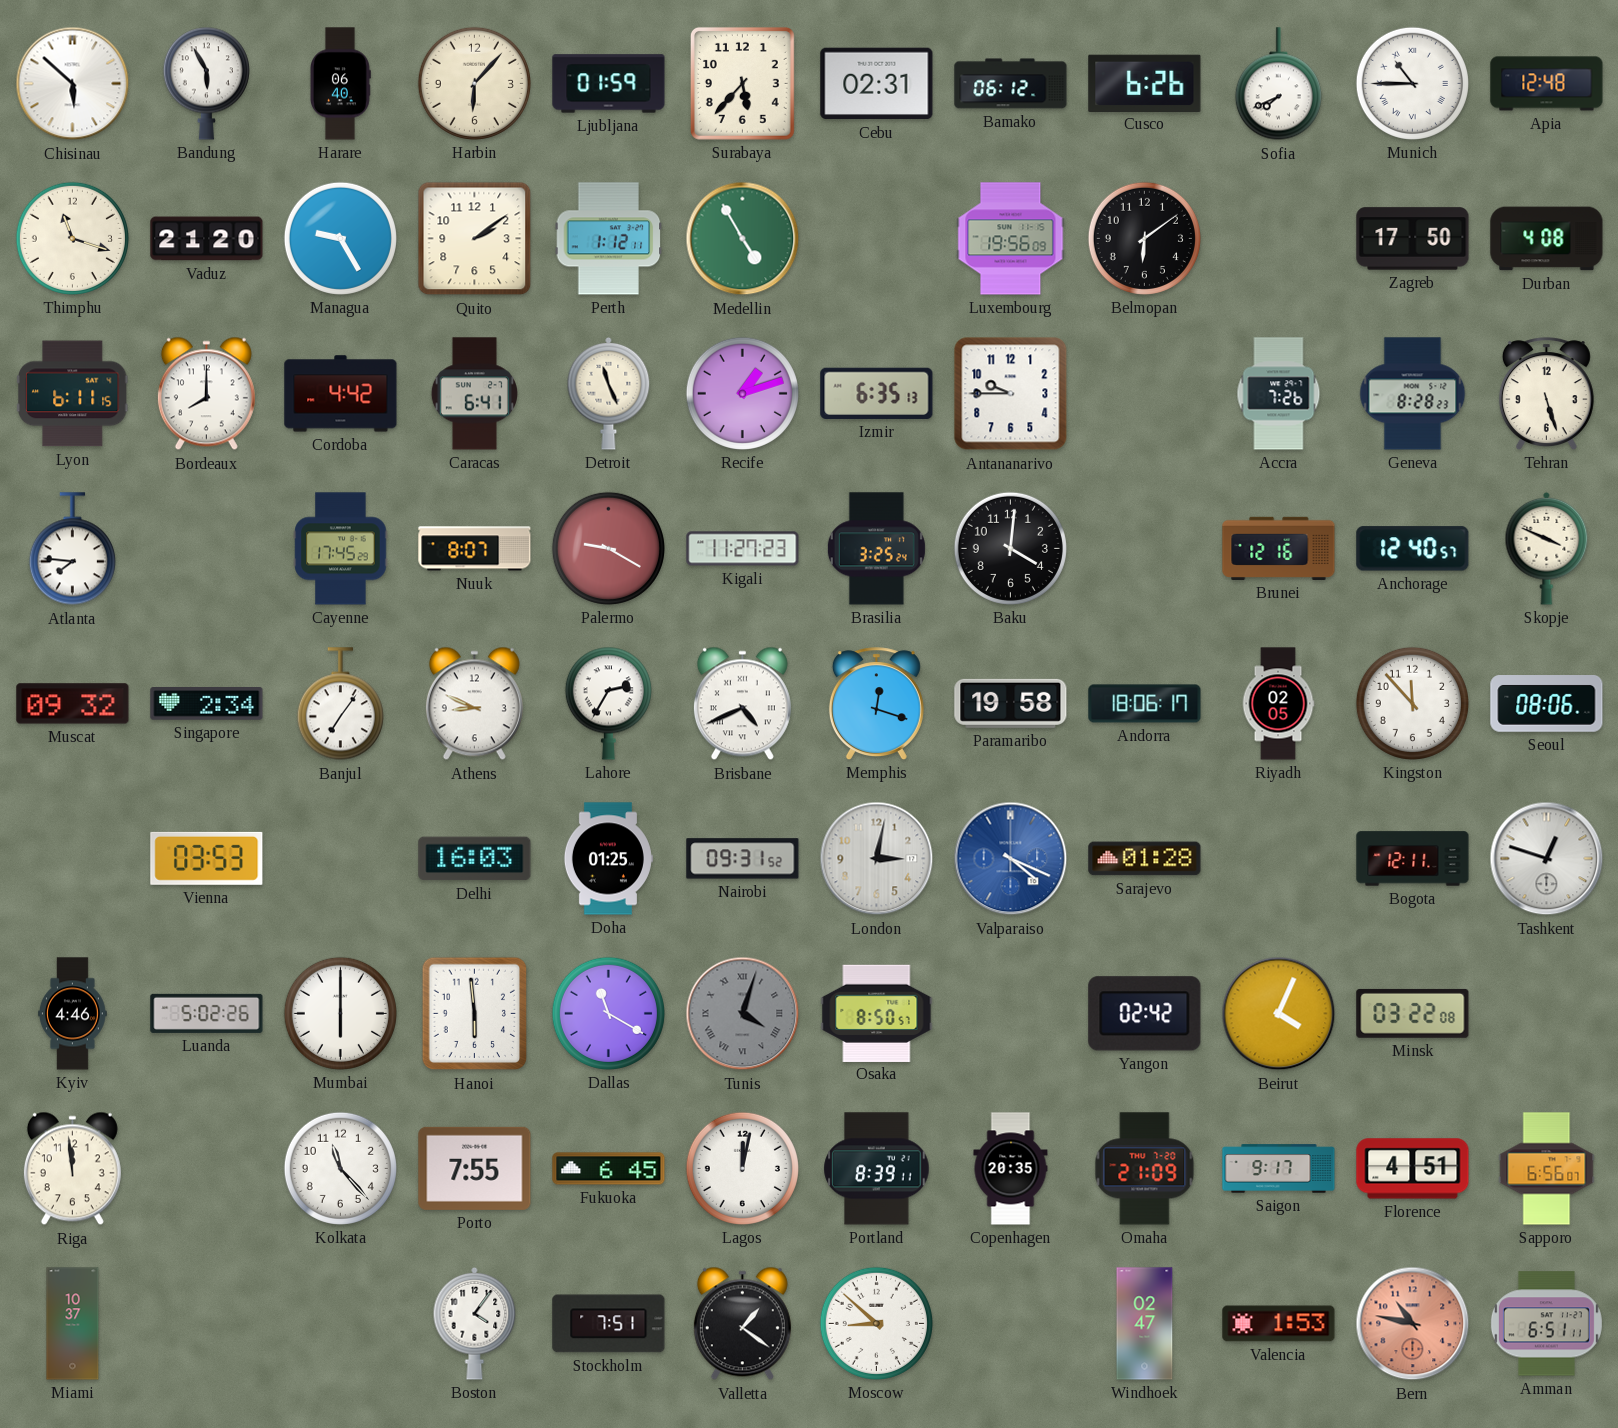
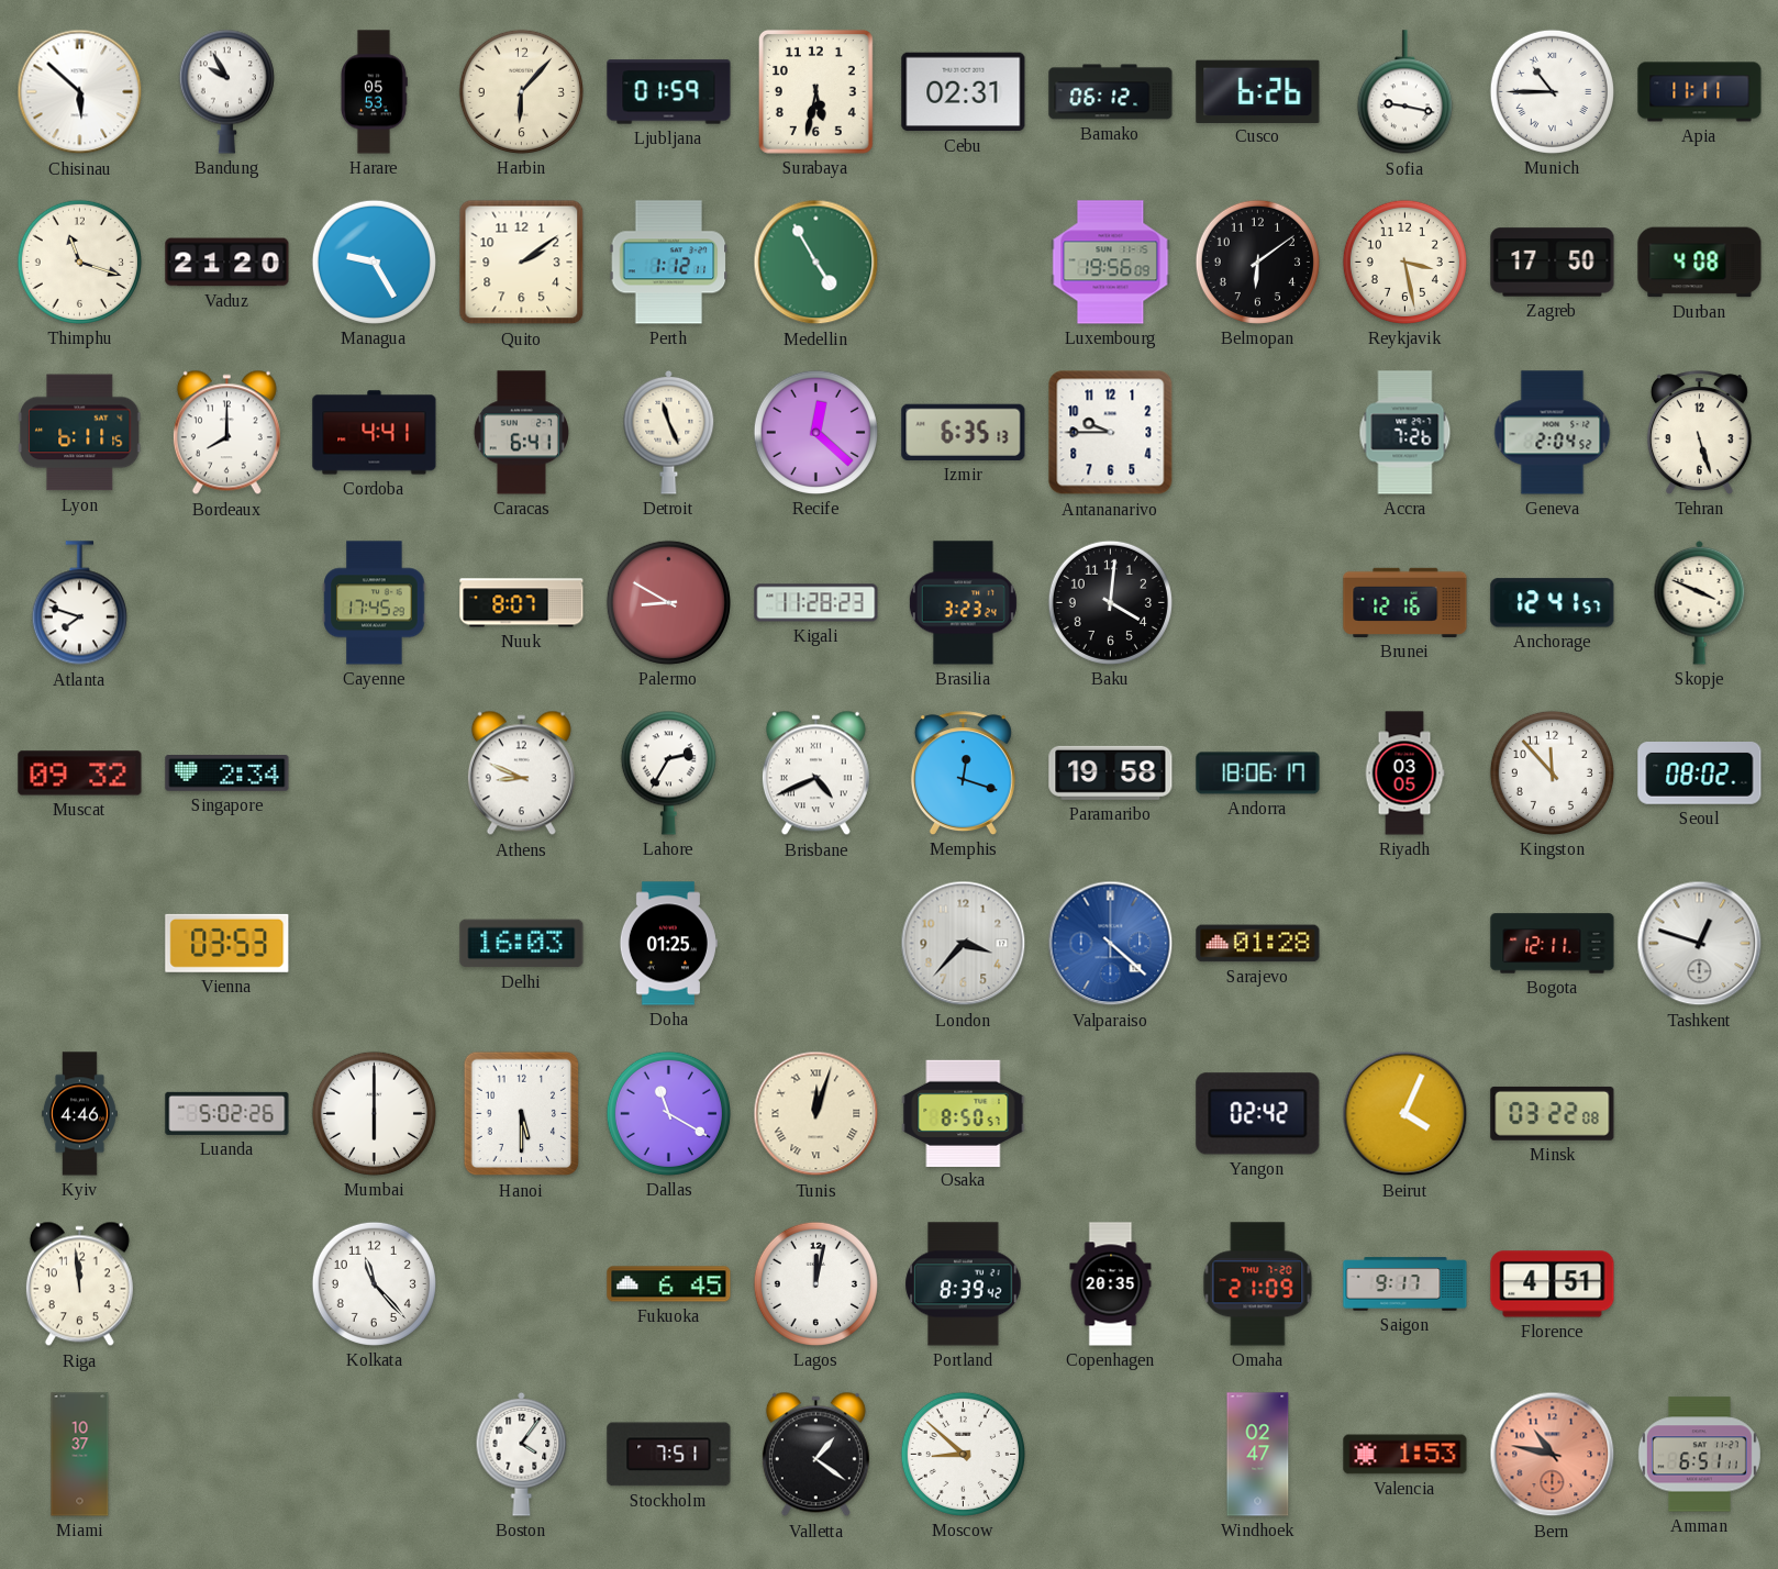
Bandung: 5:55 -> 9:55
Harare: 06:40 -> 05:53
Surabaya: 5:37 -> 5:32
Sofia: 7:41 -> 9:17
Apia: 12:48 -> 11:11
Reykjavik: none -> 3:28
Cordoba: 4:42 -> 4:41
Recife: 1:12 -> 12:22
Geneva: 8:28 -> 2:04
Atlanta: 7:46 -> 7:48
Palermo: 9:20 -> 8:50
Kigali: 11:27 -> 11:28
Brasilia: 3:25 -> 3:23
Anchorage: 12:40 -> 12:41
Banjul: 7:06 -> none
Riyadh: 02:05 -> 03:05
Seoul: 08:06 -> 08:02
Nairobi: 09:31 -> none
London: 3:02 -> 3:37
Valparaiso: 4:19 -> 4:22
Hanoi: 5:59 -> 5:30
Tunis: 4:03 -> 12:03
Tunis dial: grey -> cream
Porto: 7:55 -> none
Portland: 8:39:11 -> 8:39:42
Sapporo: 6:56 -> none
